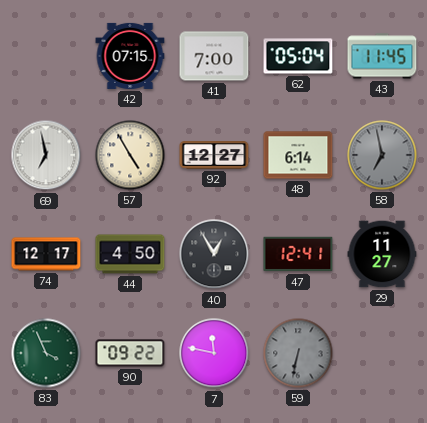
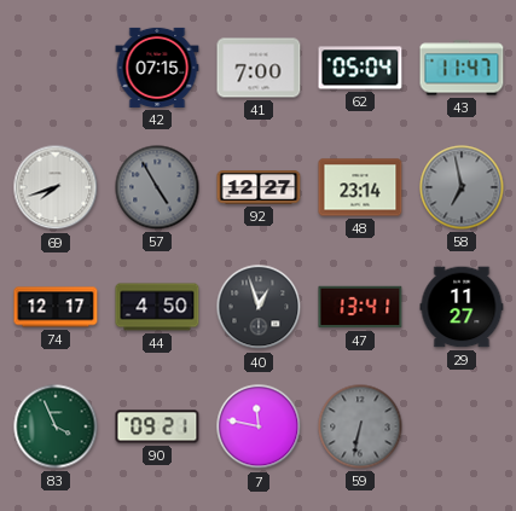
43: 11:45 -> 11:47
69: 6:58 -> 7:42
57 dial: cream -> grey
48: 6:14 -> 23:14
40: 12:55 -> 12:57
47: 12:41 -> 13:41
90: 09:22 -> 09:21
